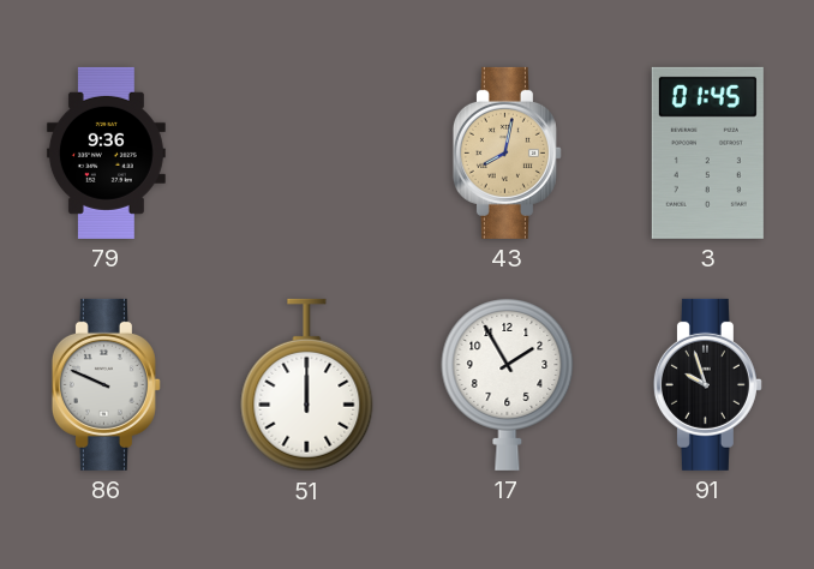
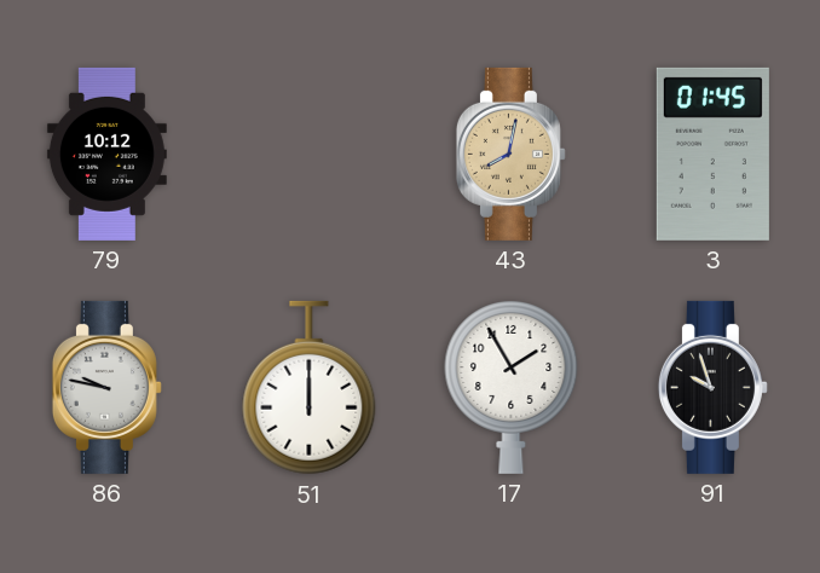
79: 9:36 -> 10:12
86: 9:49 -> 9:47
